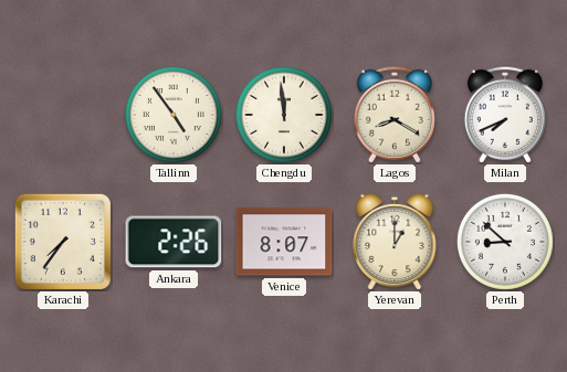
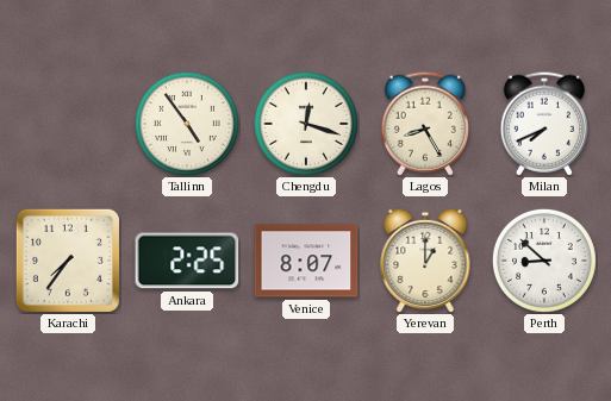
Chengdu: 11:59 -> 12:18
Lagos: 8:20 -> 8:25
Ankara: 2:26 -> 2:25
